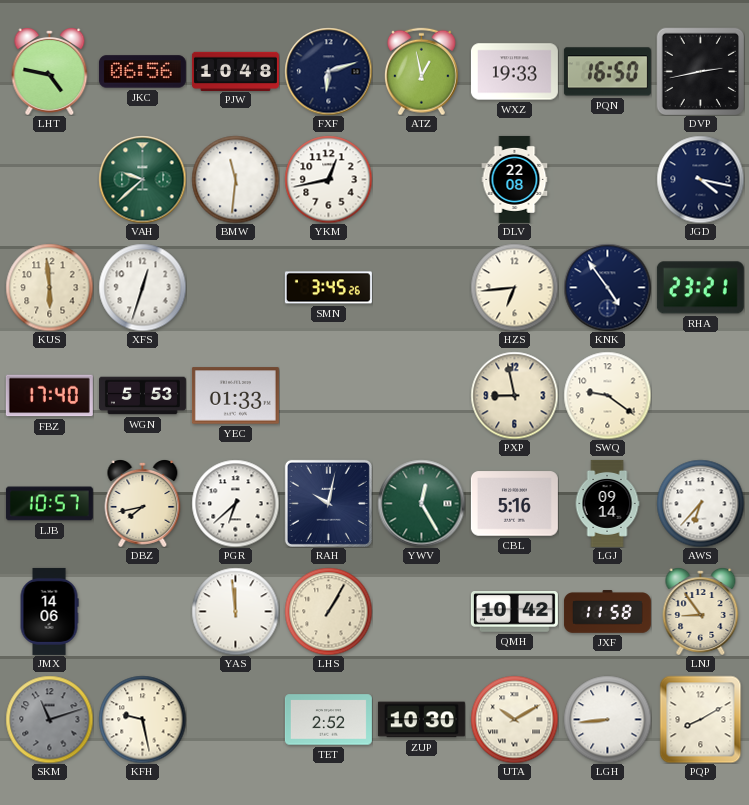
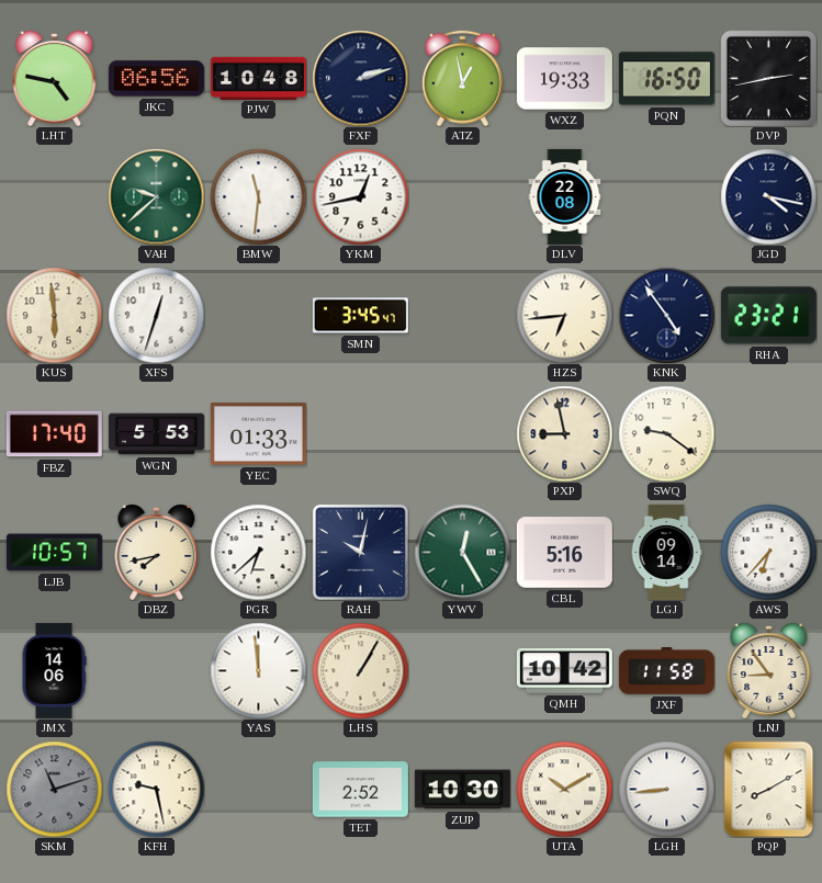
FXF: 6:12 -> 2:12
SMN: 3:45:26 -> 3:45:47
